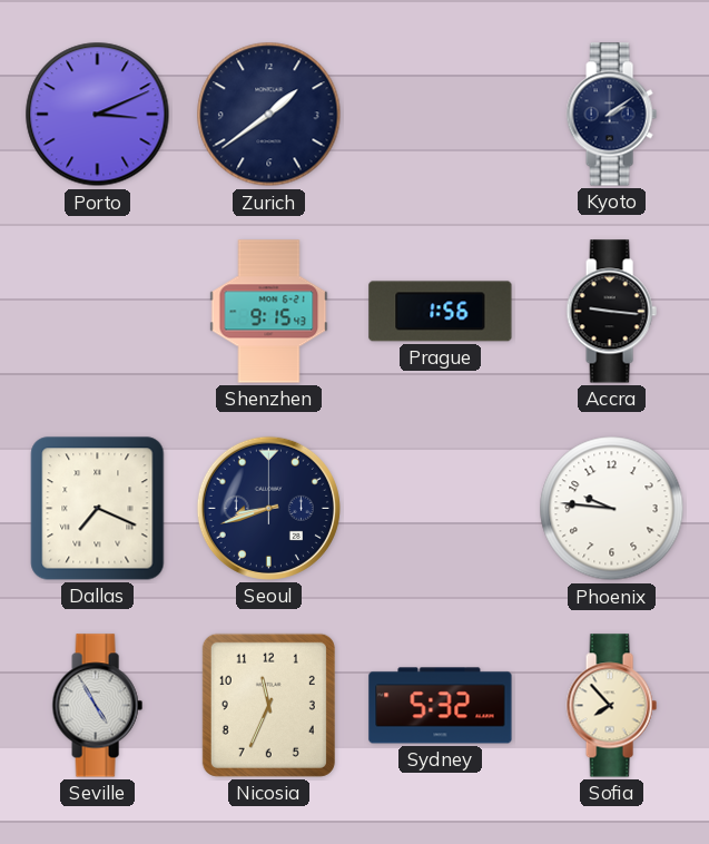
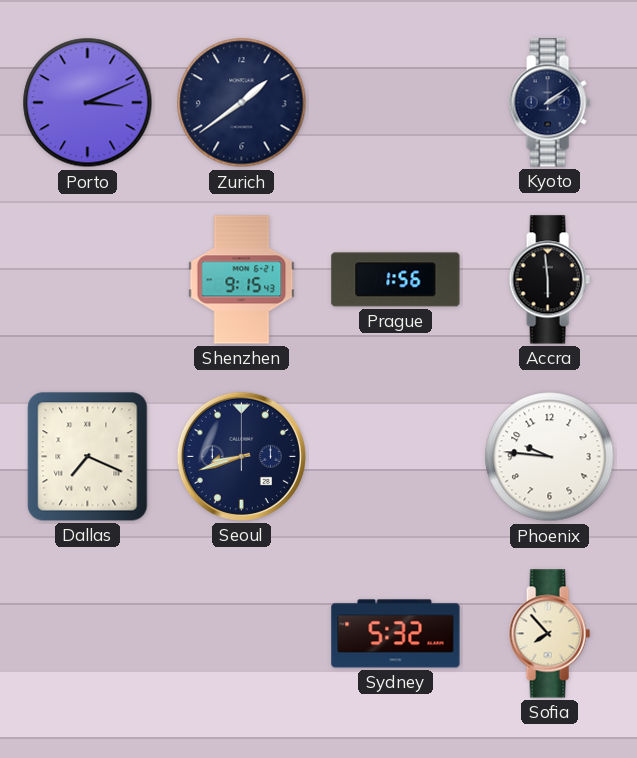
Accra: 9:16 -> 5:59
Seville: 4:55 -> none
Nicosia: 11:34 -> none
